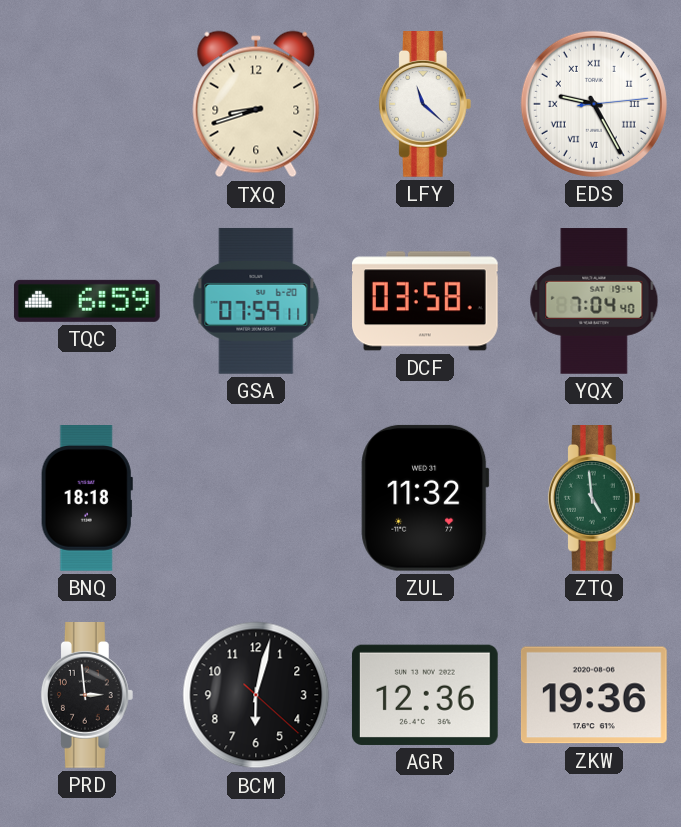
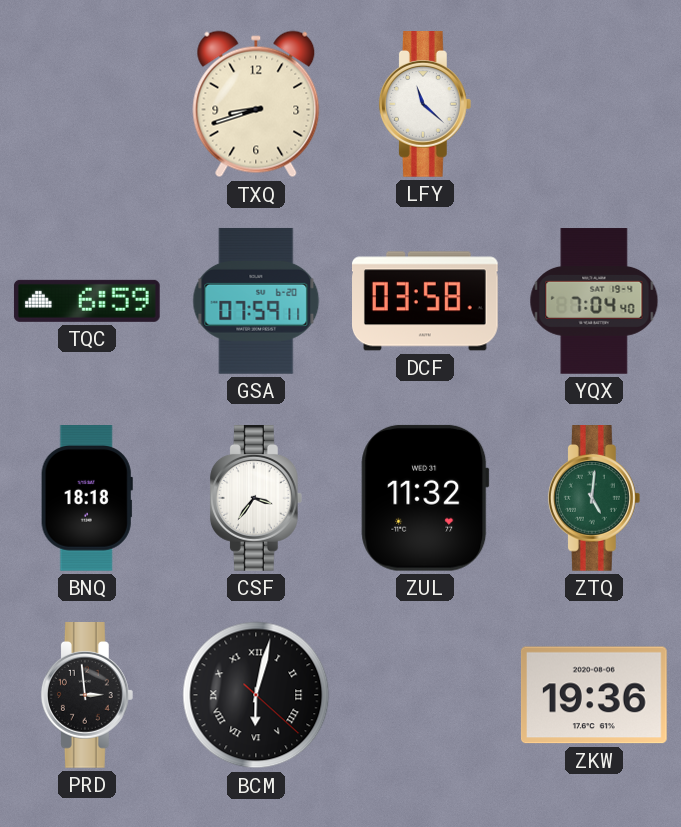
EDS: 9:25 -> none
CSF: none -> 3:36
ZTQ: 4:59 -> 5:01
BCM numerals: Arabic -> Roman
AGR: 12:36 -> none
